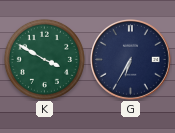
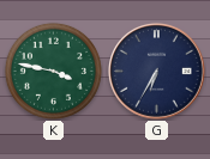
K: 3:50 -> 3:47
